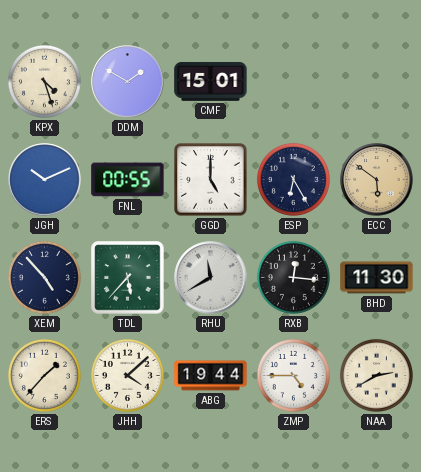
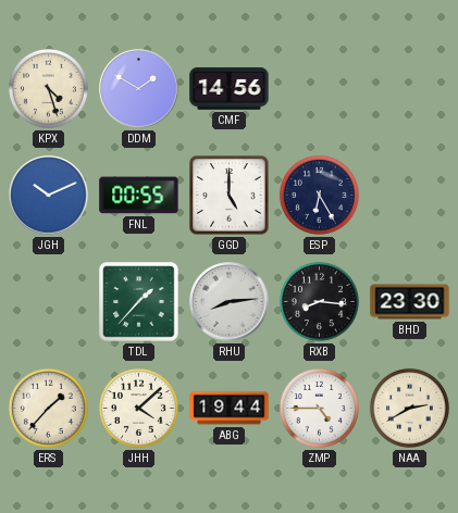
CMF: 15:01 -> 14:56
ECC: 5:51 -> none
XEM: 4:53 -> none
TDL: 5:37 -> 1:37
RHU: 11:40 -> 8:14
RXB: 12:16 -> 8:16
BHD: 11:30 -> 23:30
